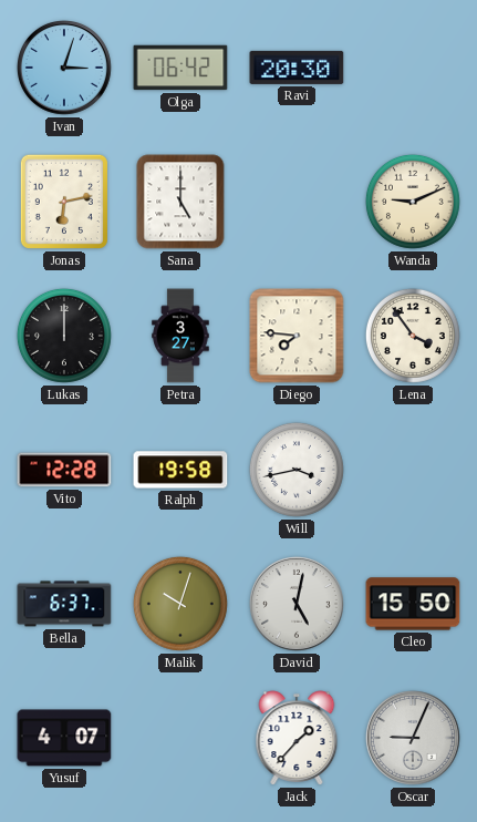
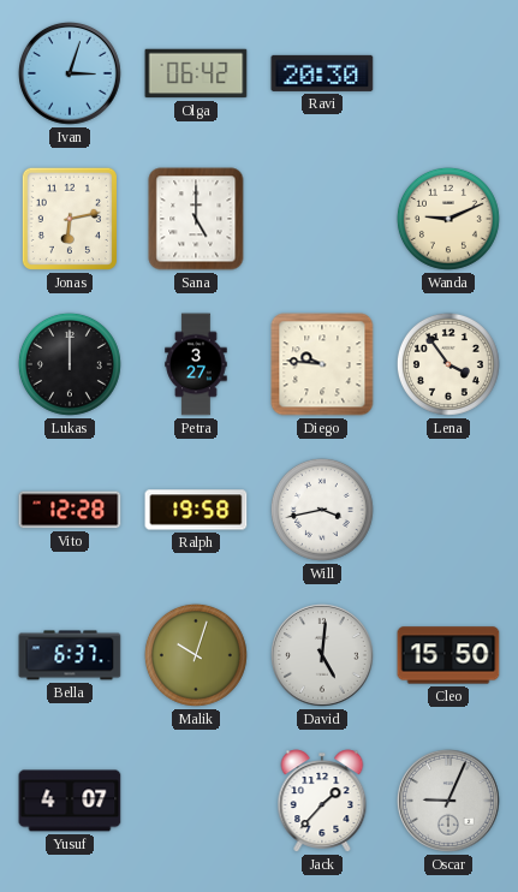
Diego: 7:46 -> 9:46
David: 5:02 -> 5:01
